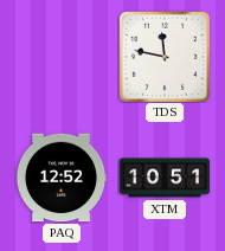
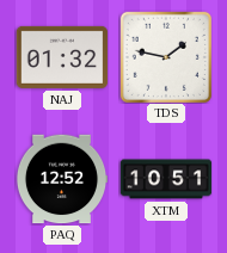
NAJ: none -> 01:32
TDS: 11:47 -> 1:47
